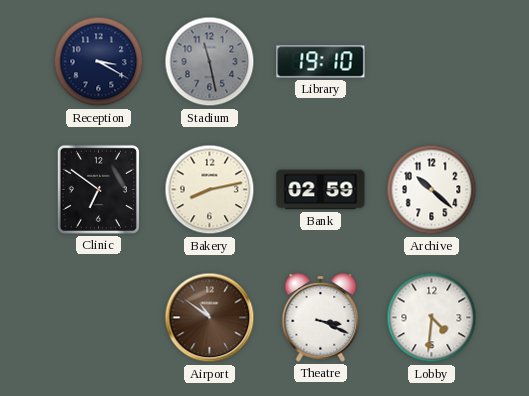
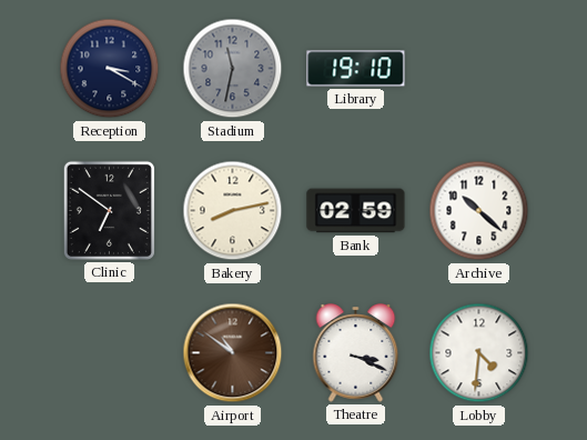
Stadium: 11:28 -> 11:32
